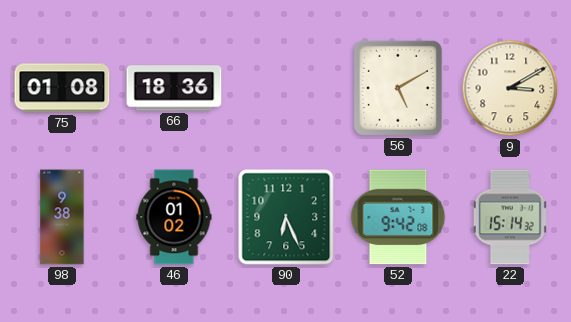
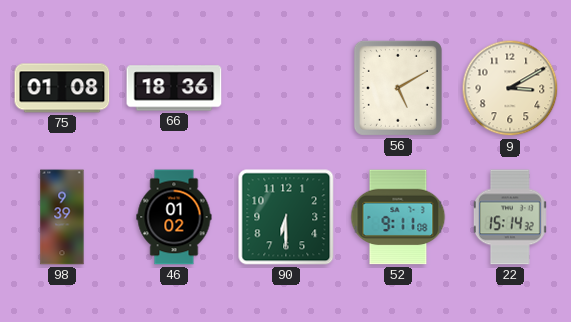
98: 9:38 -> 9:39
90: 6:26 -> 6:30
52: 9:42 -> 9:11
